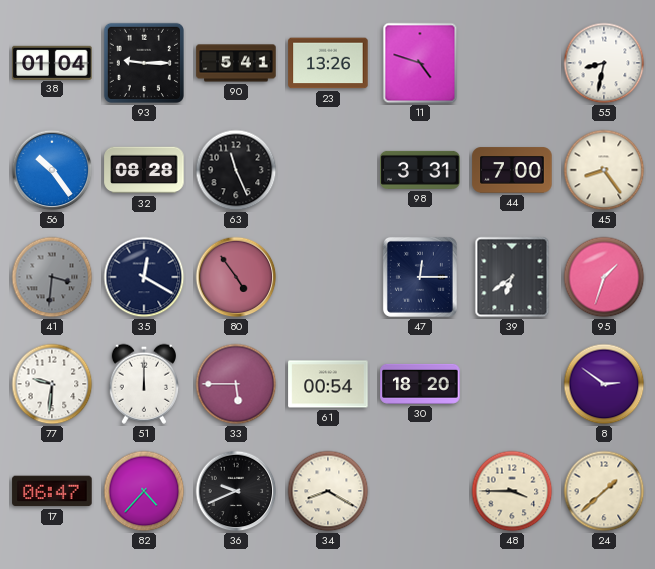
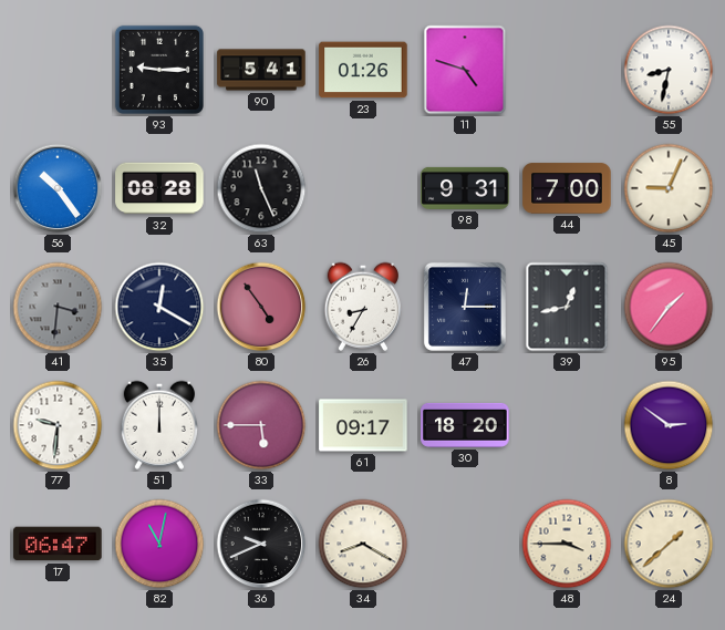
38: 01:04 -> none
23: 13:26 -> 01:26
98: 3:31 -> 9:31
45: 8:24 -> 9:04
26: none -> 8:35
39: 6:39 -> 12:43
95: 1:33 -> 1:36
61: 00:54 -> 09:17
82: 4:37 -> 11:02
